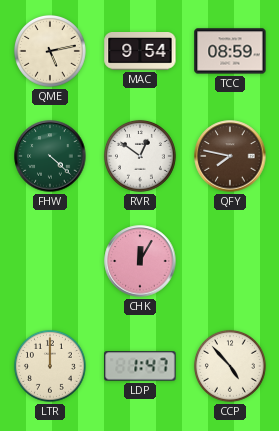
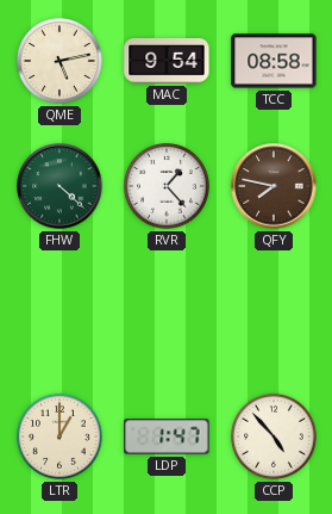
TCC: 08:59 -> 08:58
RVR: 12:51 -> 1:23
CHK: 12:05 -> none
LTR: 12:00 -> 1:00
